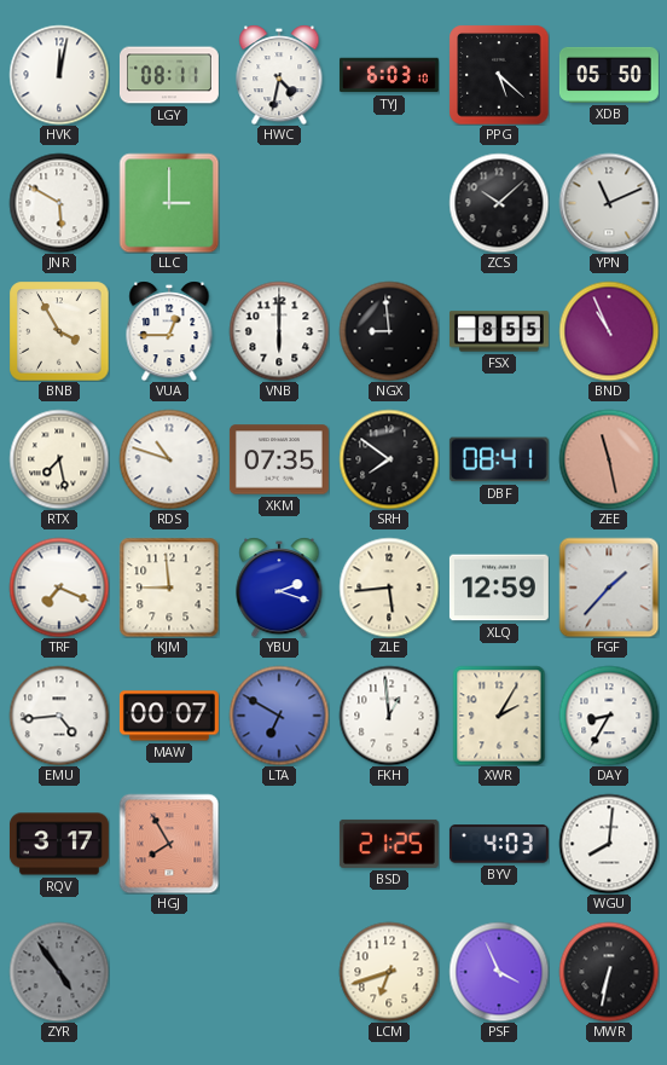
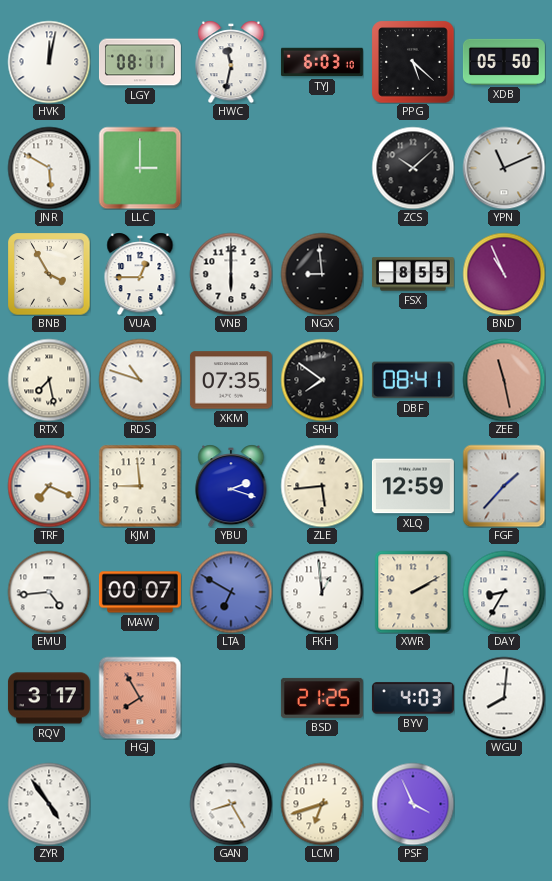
HWC: 4:32 -> 11:32
XWR: 2:05 -> 2:10
ZYR dial: grey -> white
GAN: none -> 8:25
MWR: 6:32 -> none
